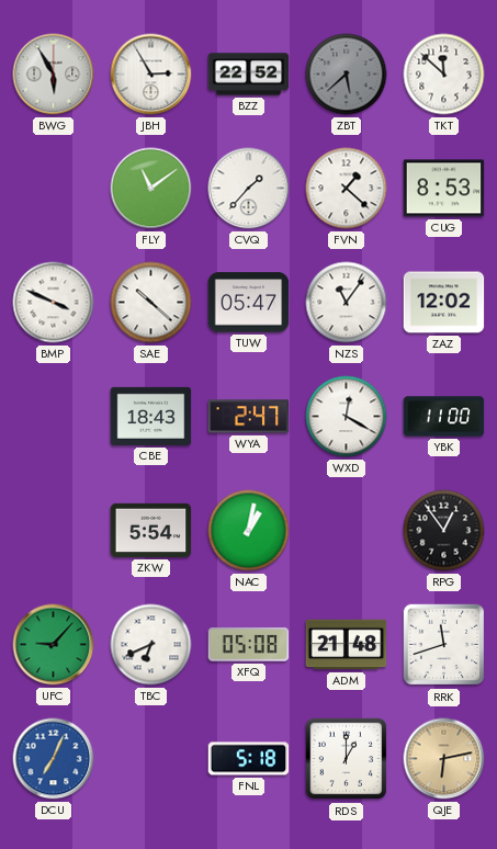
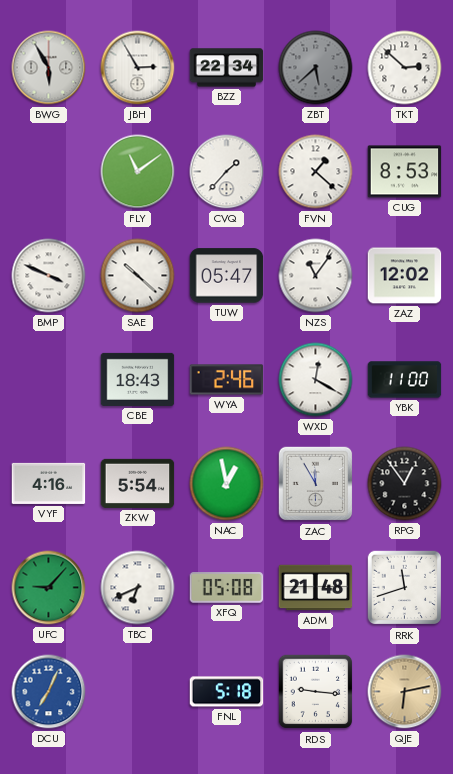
BZZ: 22:52 -> 22:34
TKT: 11:52 -> 2:52
WYA: 2:47 -> 2:46
VYF: none -> 4:16
NAC: 1:02 -> 12:58
ZAC: none -> 11:55
RDS: 1:00 -> 9:16
